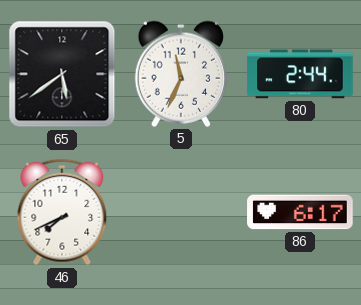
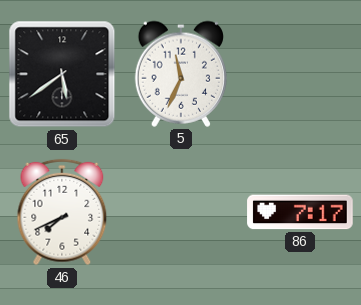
80: 2:44 -> none
86: 6:17 -> 7:17
